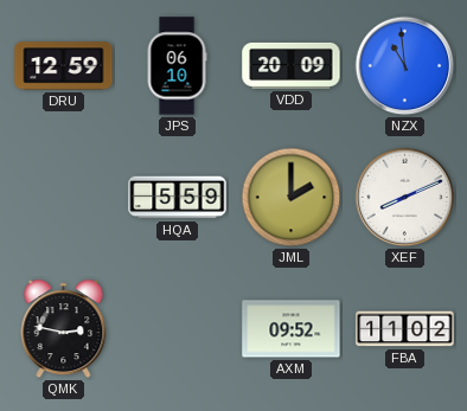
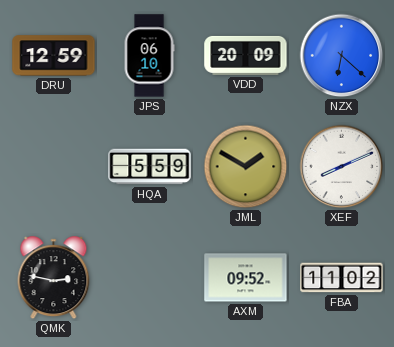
NZX: 10:59 -> 6:22
JML: 2:00 -> 1:50
